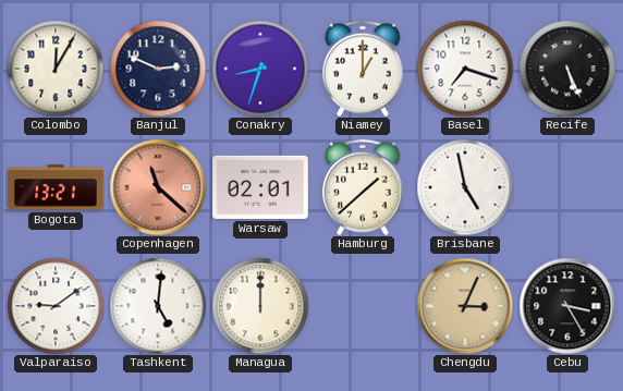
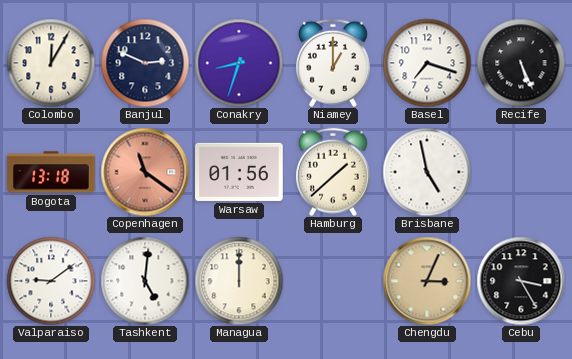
Bogota: 13:21 -> 13:18
Copenhagen: 11:22 -> 11:21
Warsaw: 02:01 -> 01:56
